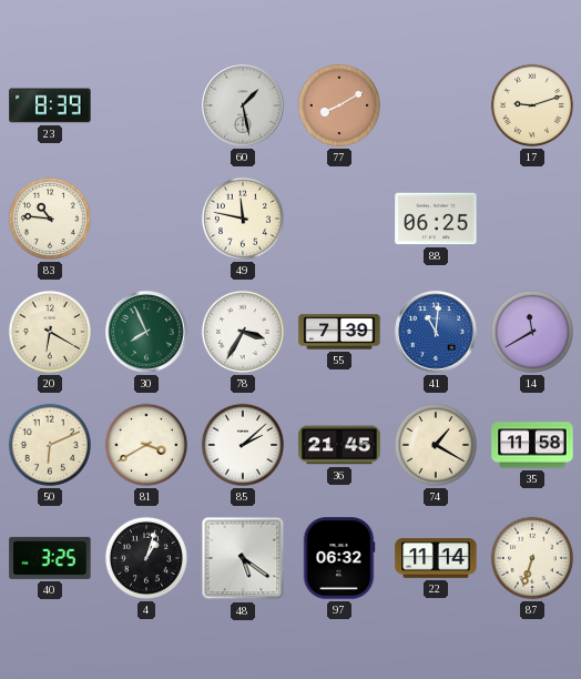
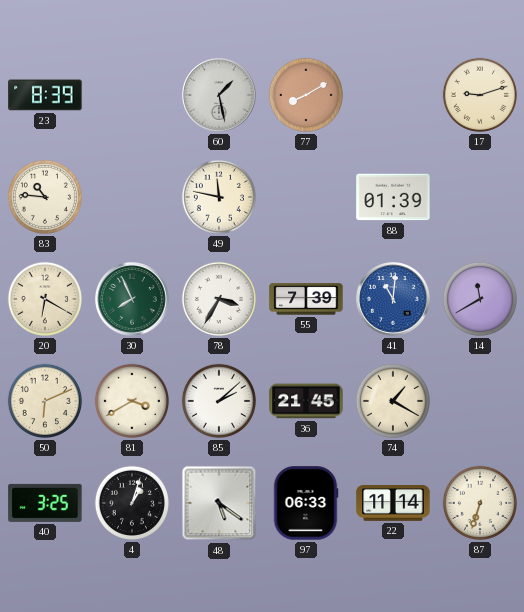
88: 06:25 -> 01:39
35: 11:58 -> none
97: 06:32 -> 06:33
